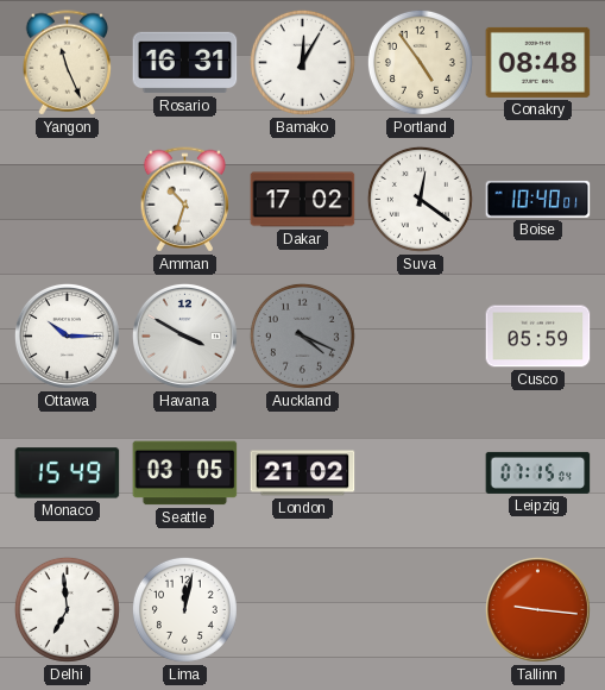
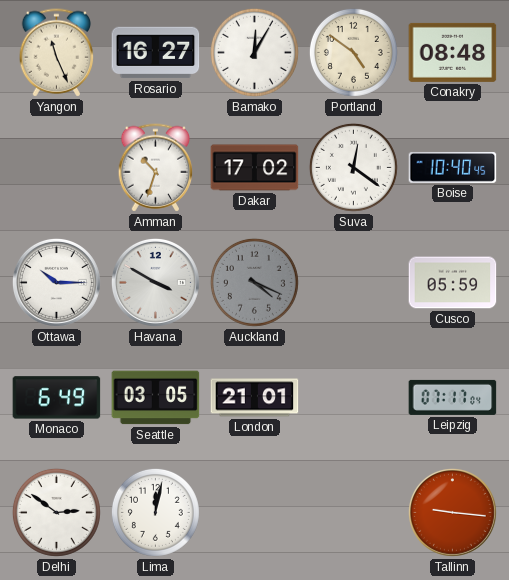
Rosario: 16:31 -> 16:27
Portland: 4:54 -> 4:51
Boise: 10:40:01 -> 10:40:45
Monaco: 15:49 -> 6:49
London: 21:02 -> 21:01
Leipzig: 07:15 -> 07:17
Delhi: 6:59 -> 2:51
